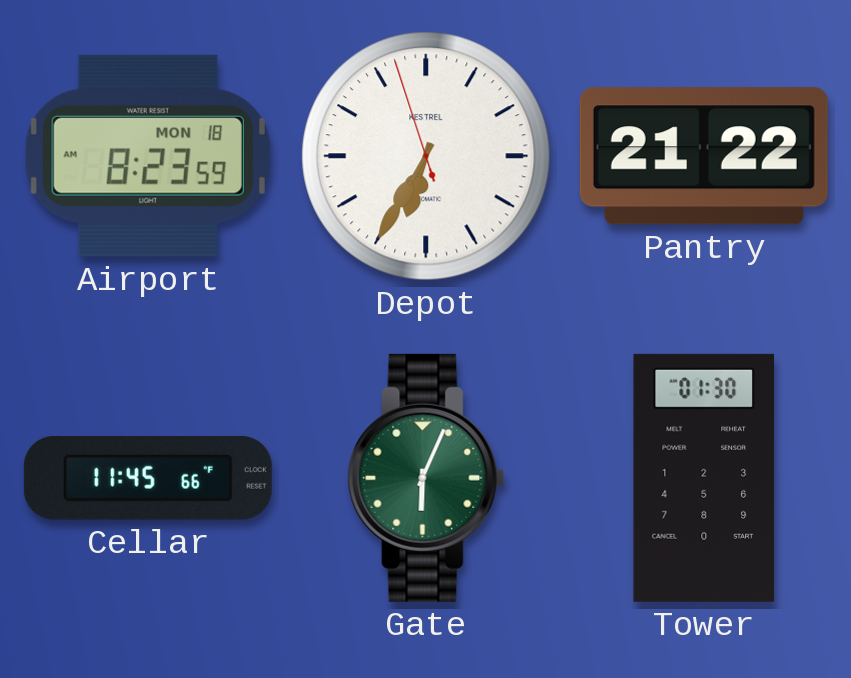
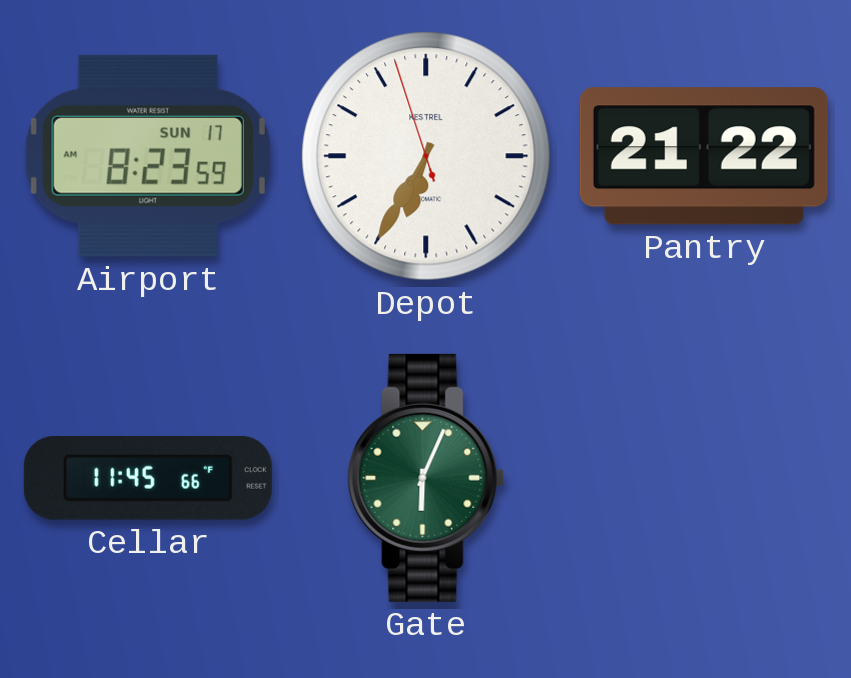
Airport date: MON 18 -> SUN 17
Tower: 01:30 -> none
